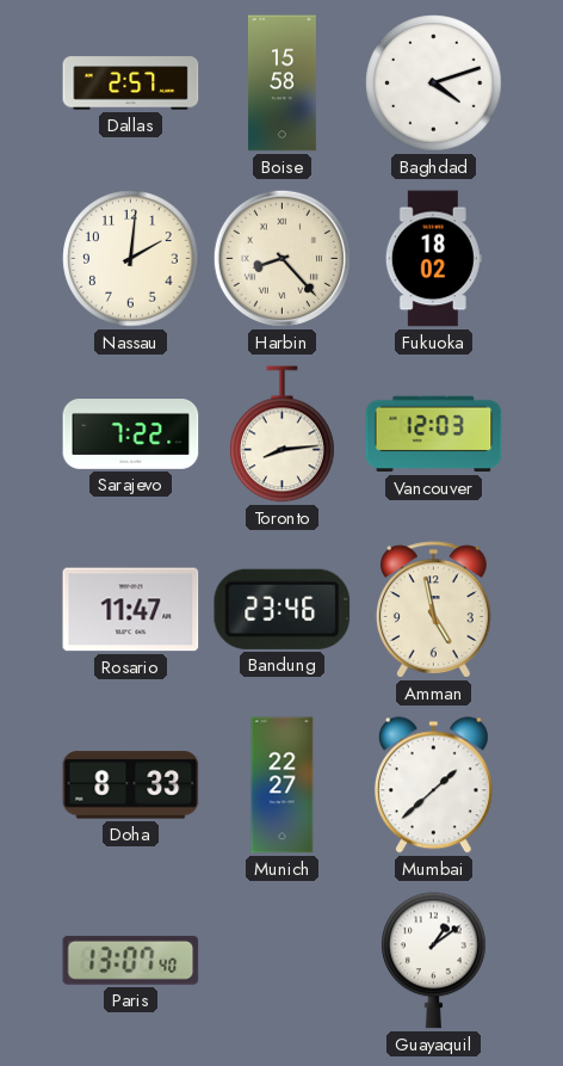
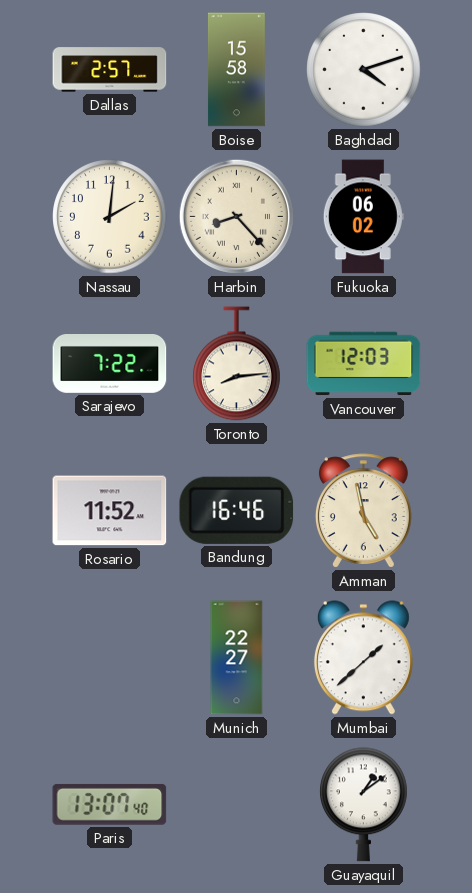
Fukuoka: 18:02 -> 06:02
Rosario: 11:47 -> 11:52
Bandung: 23:46 -> 16:46
Doha: 8:33 -> none
